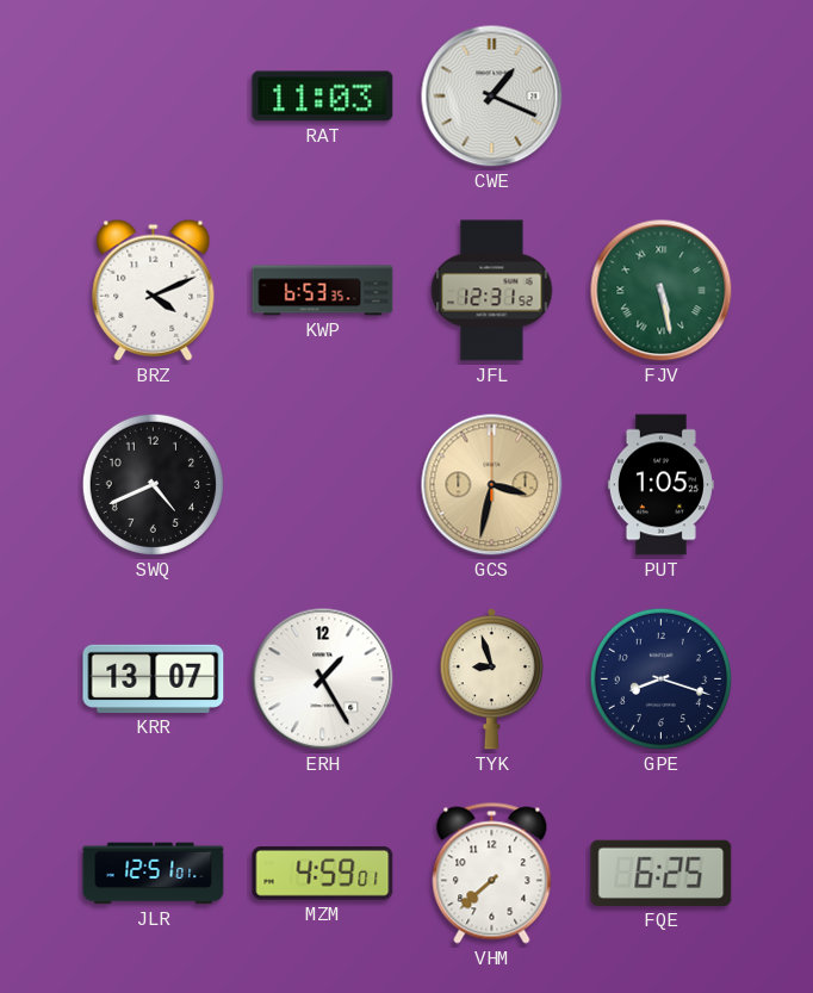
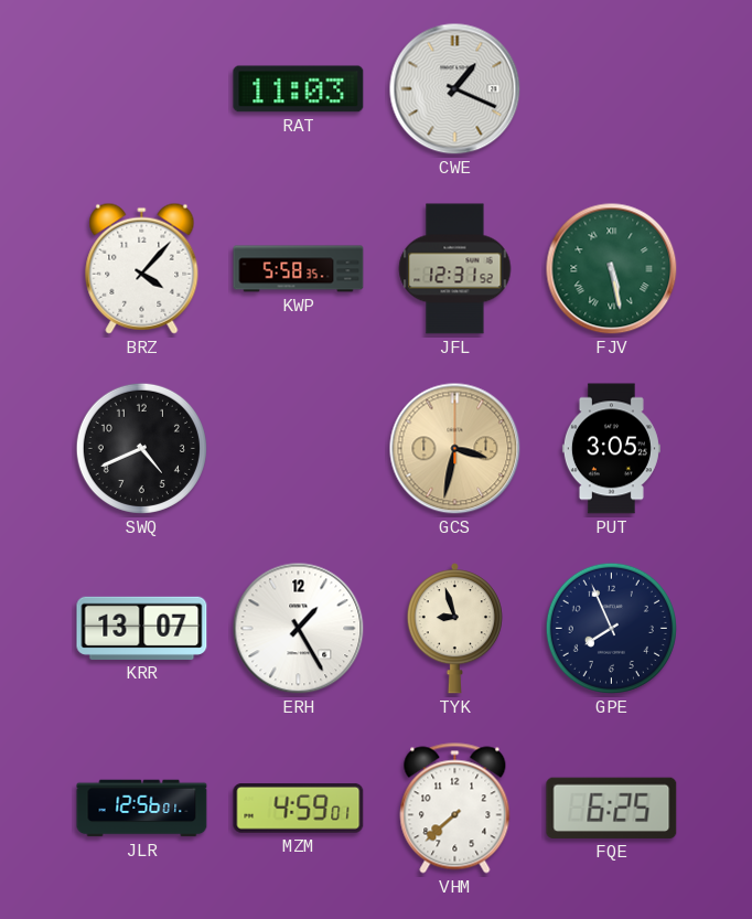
BRZ: 4:11 -> 4:07
KWP: 6:53 -> 5:58
PUT: 1:05 -> 3:05
GPE: 8:18 -> 7:56
JLR: 12:51 -> 12:56
